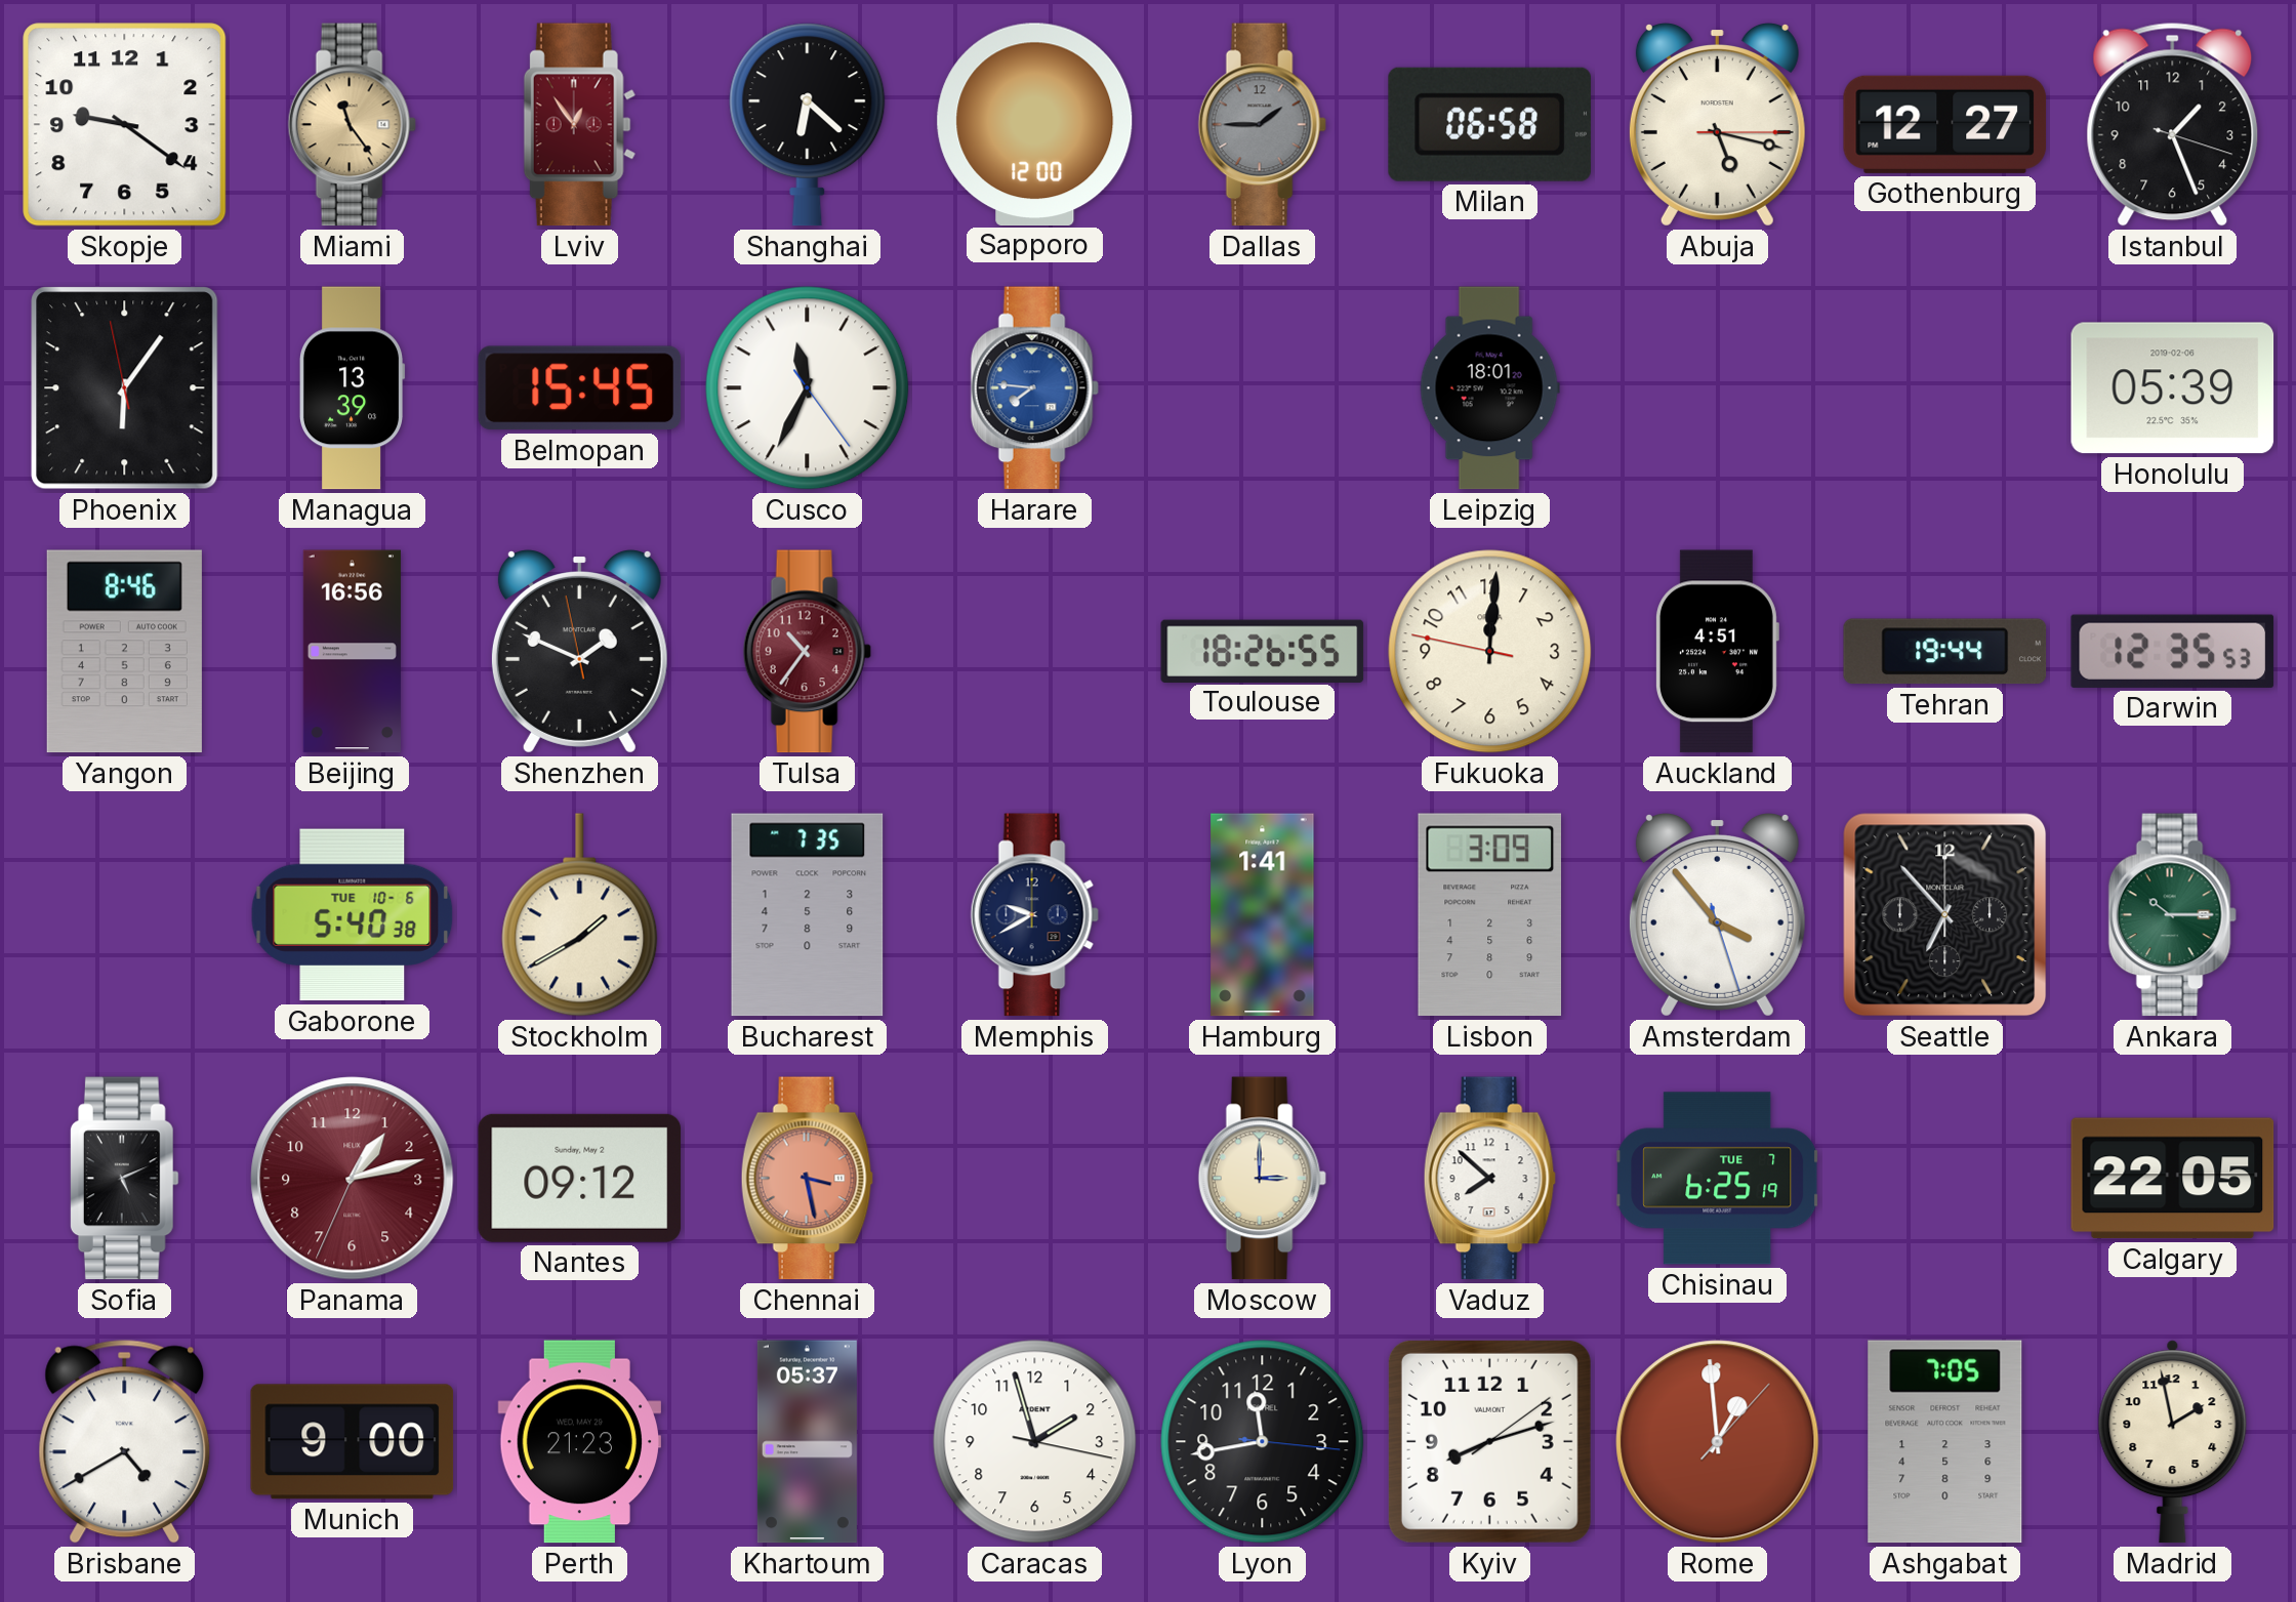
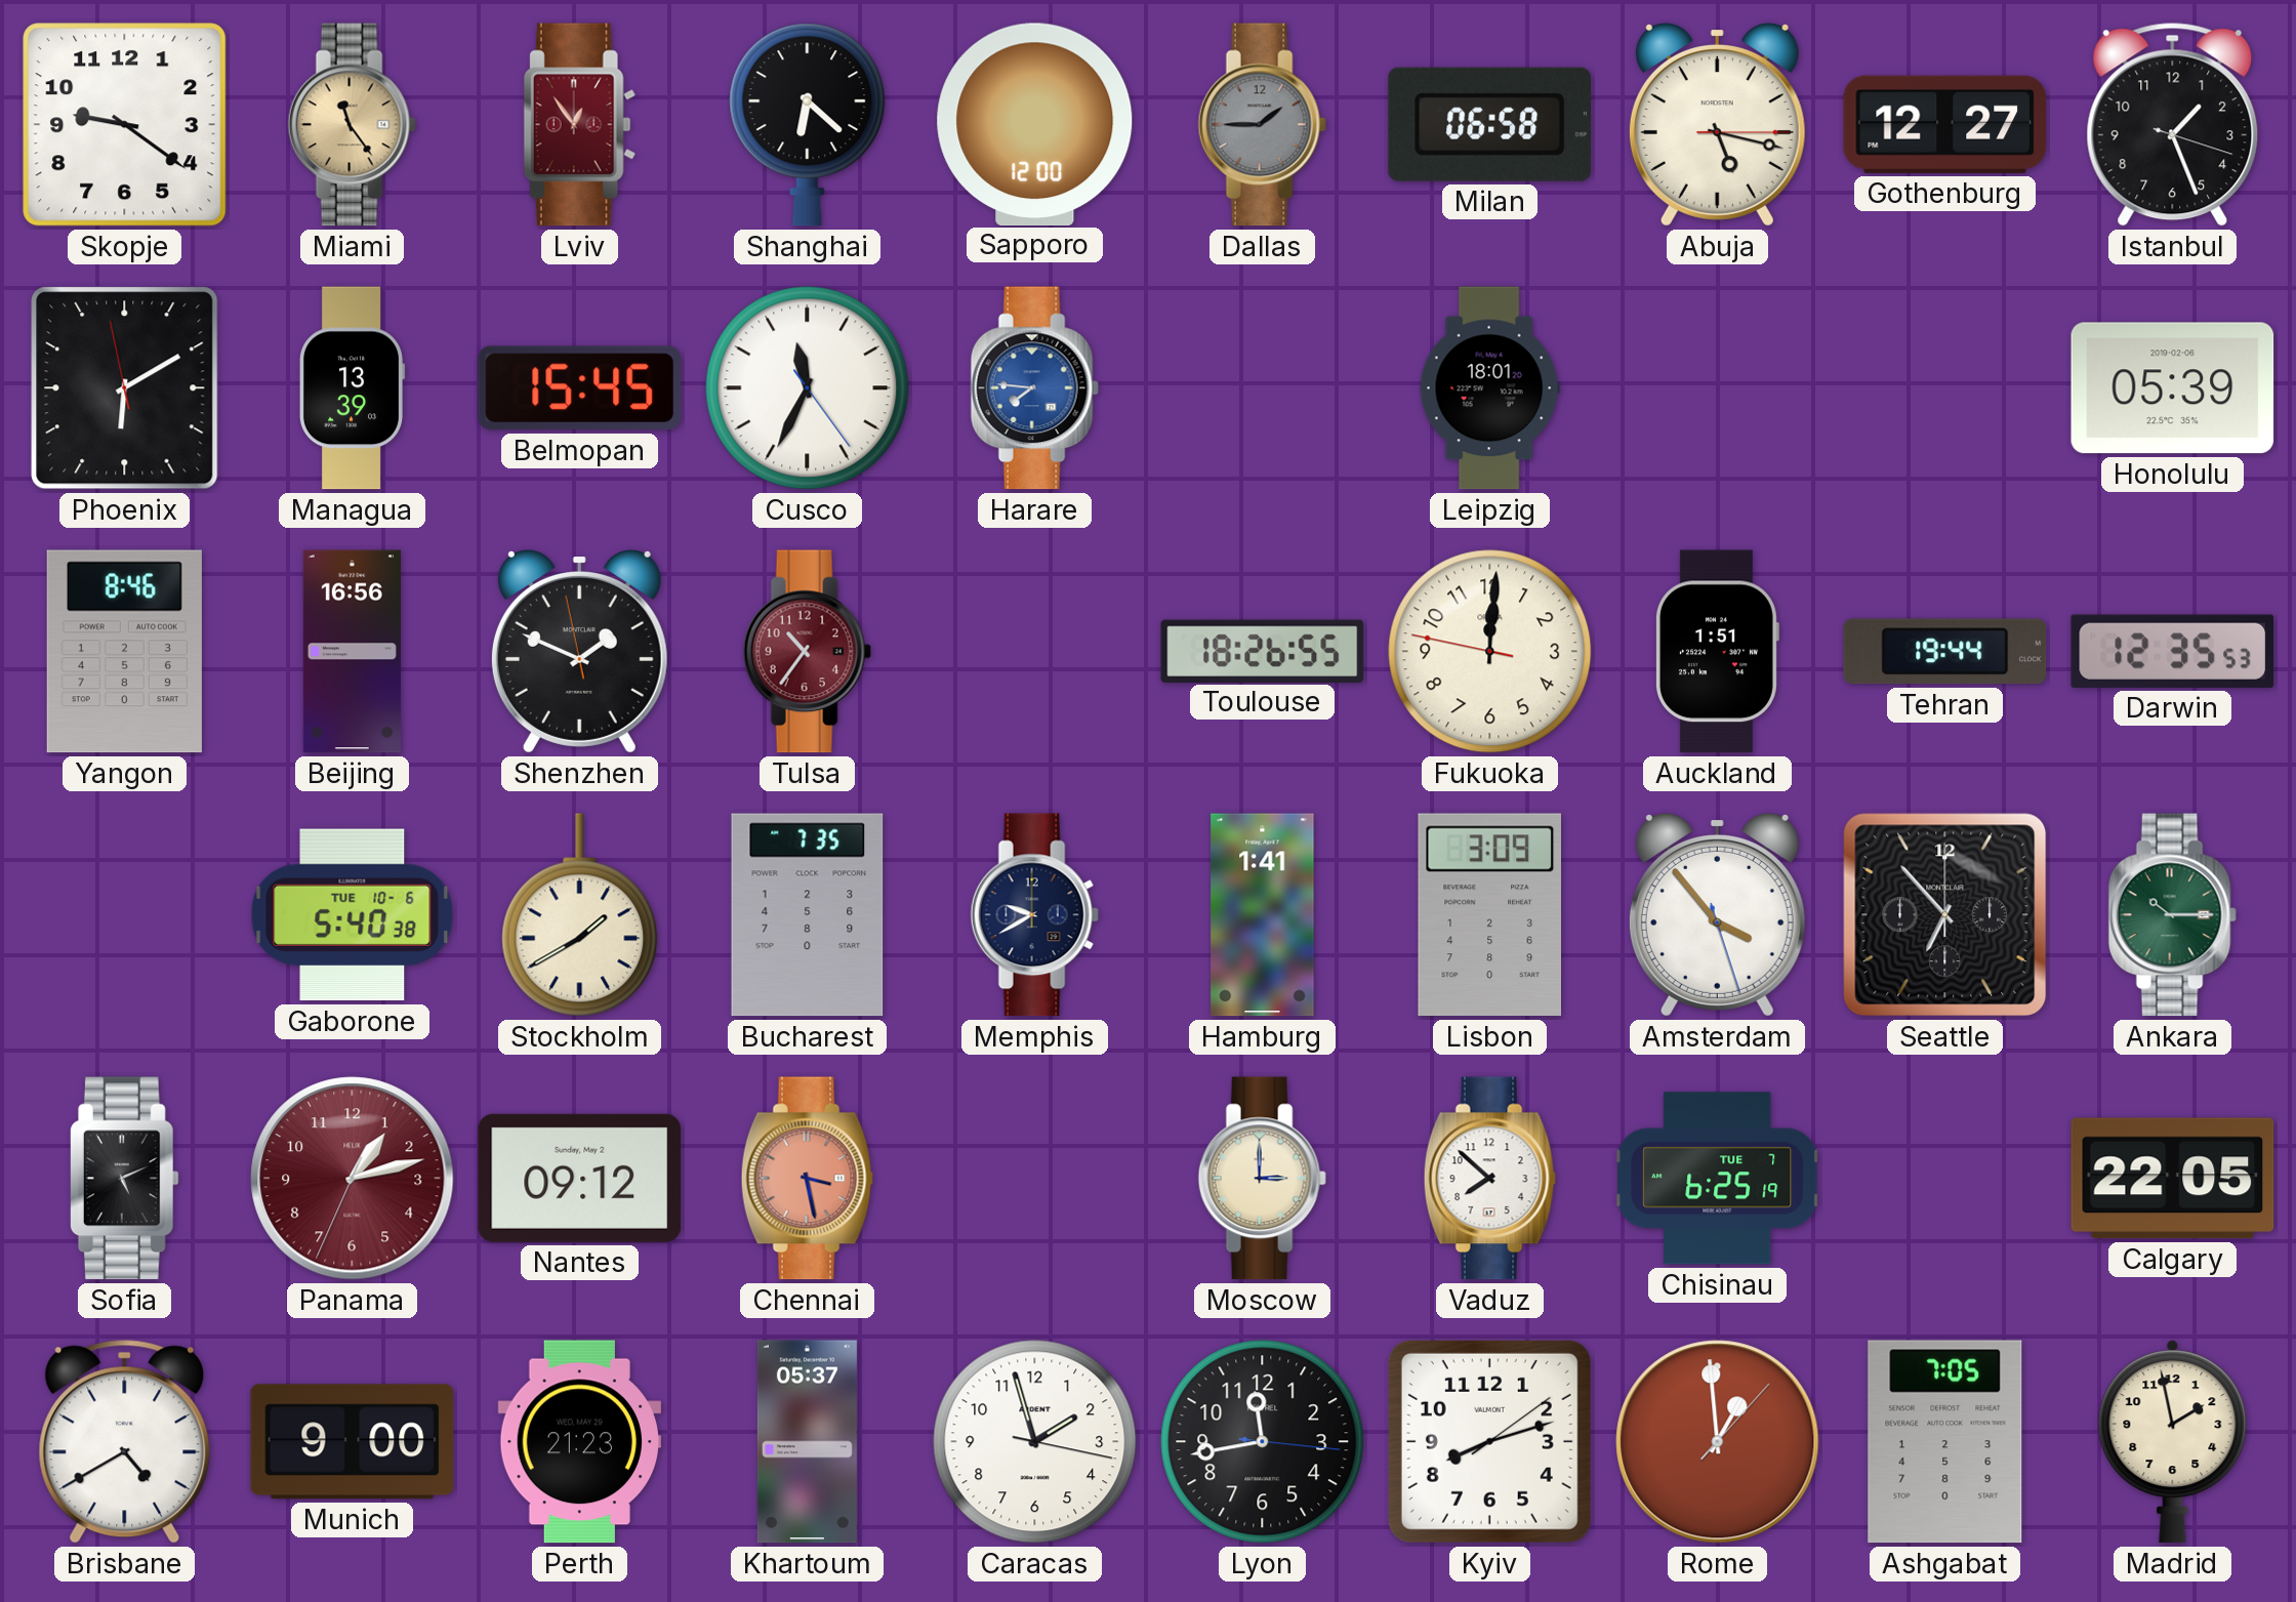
Phoenix: 6:05 -> 6:09
Auckland: 4:51 -> 1:51
